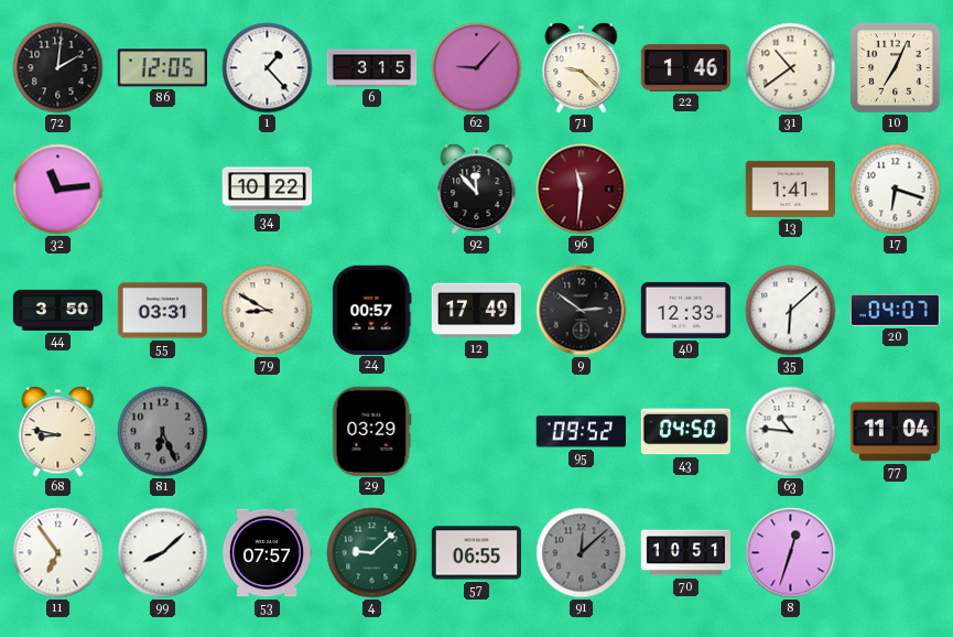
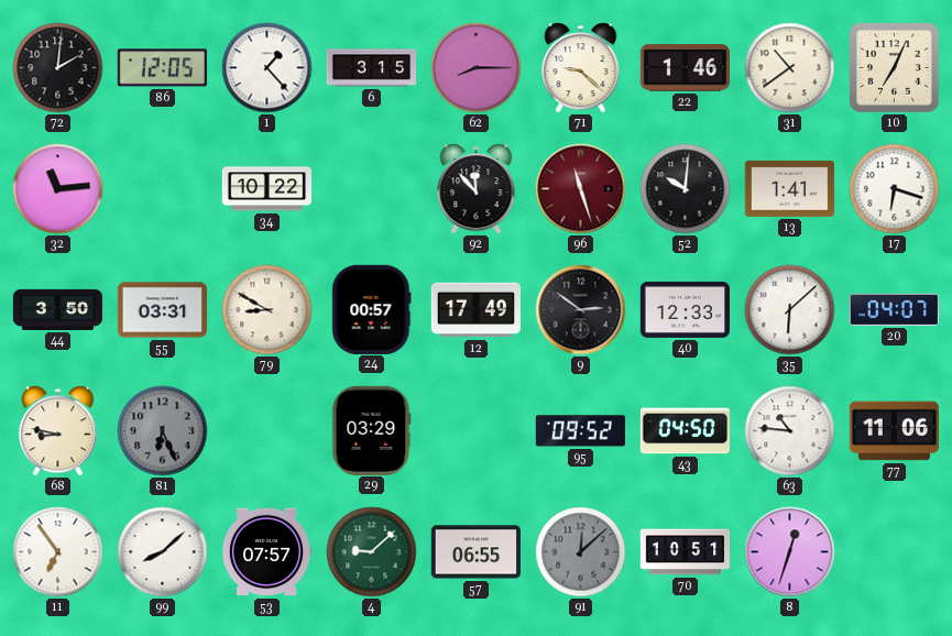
62: 9:07 -> 8:15
96: 11:31 -> 11:27
52: none -> 10:01
77: 11:04 -> 11:06
